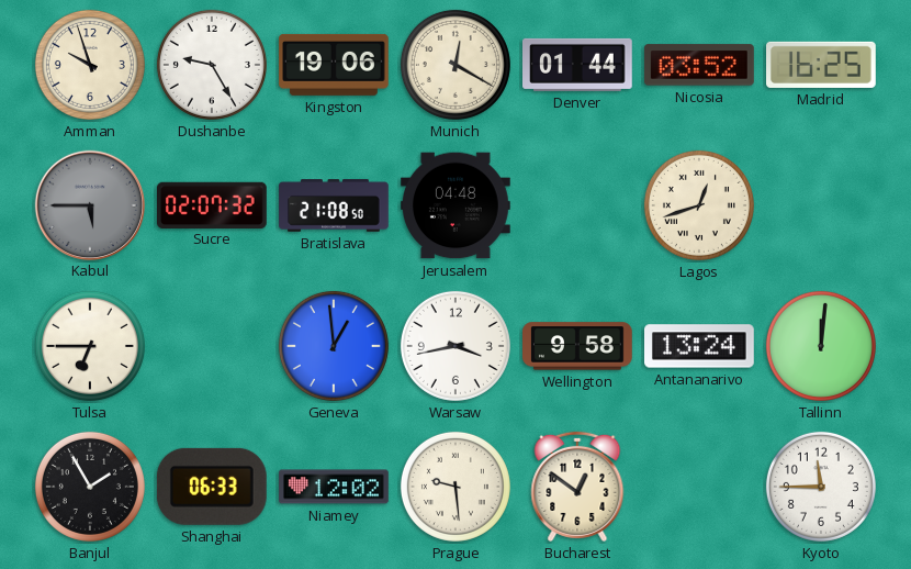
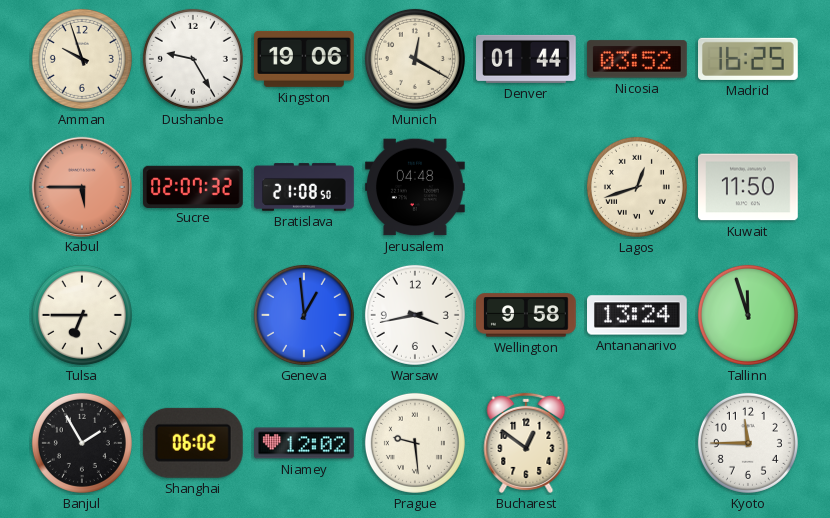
Kabul dial: grey -> salmon
Kuwait: none -> 11:50
Tallinn: 12:01 -> 11:57
Shanghai: 06:33 -> 06:02
